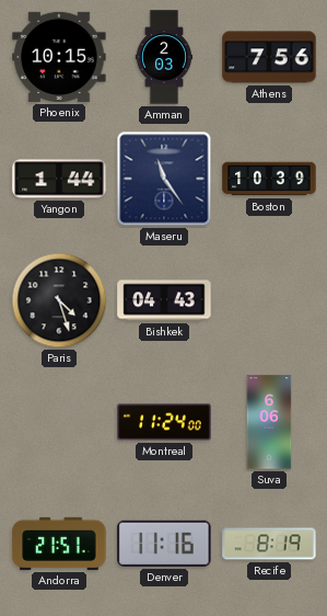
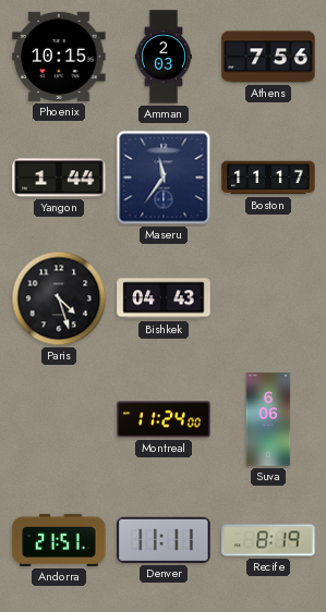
Maseru: 11:24 -> 11:36
Boston: 10:39 -> 11:17
Denver: 11:16 -> 11:11
